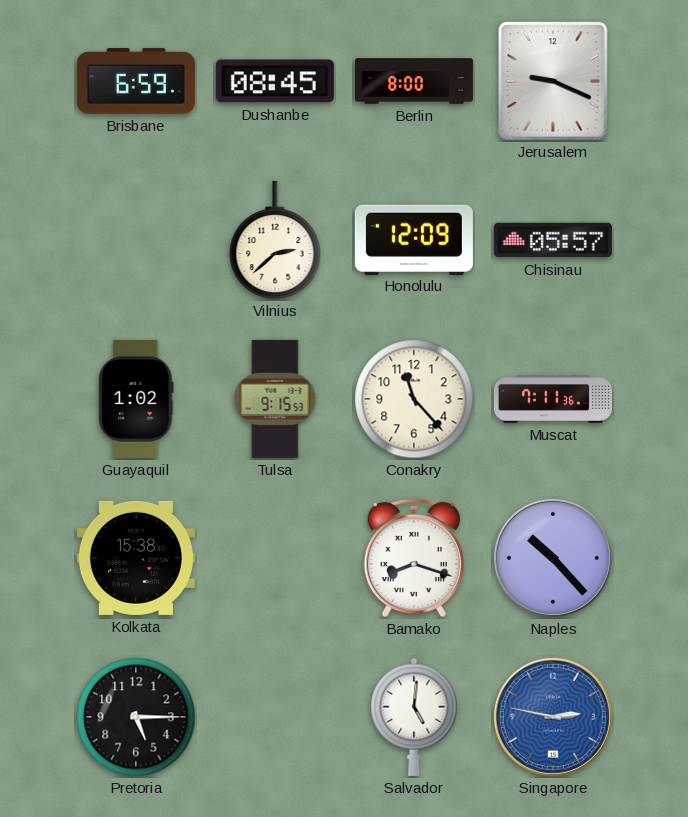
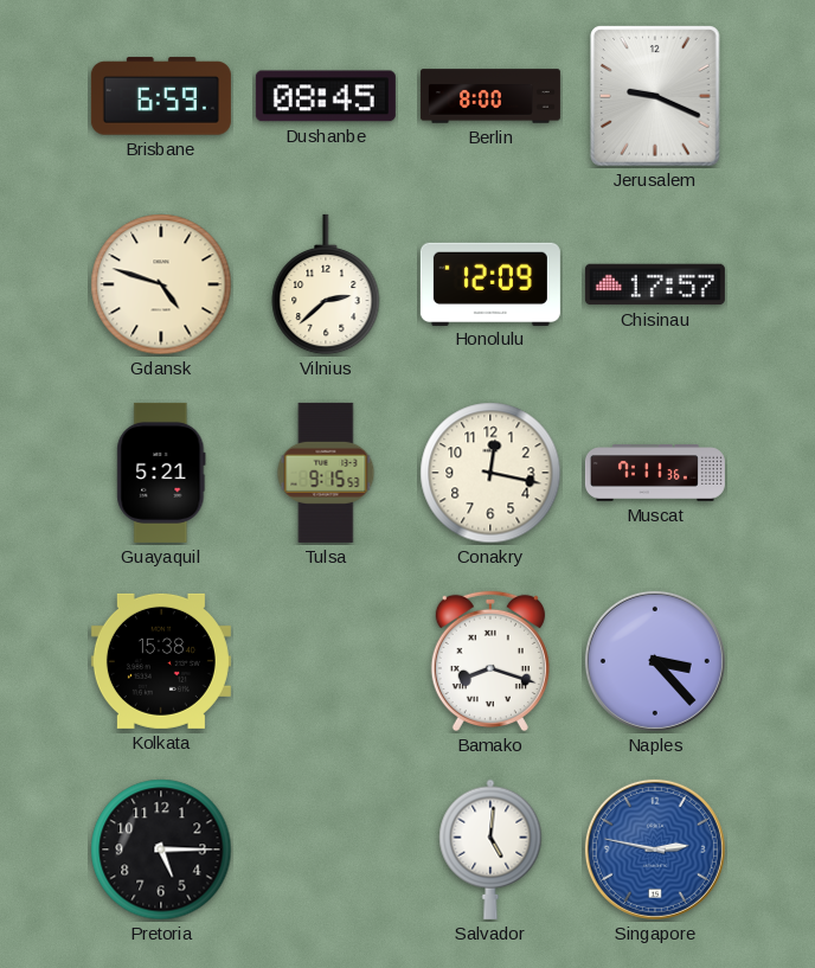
Gdansk: none -> 4:48
Chisinau: 05:57 -> 17:57
Guayaquil: 1:02 -> 5:21
Conakry: 11:23 -> 12:17
Naples: 10:23 -> 3:23
